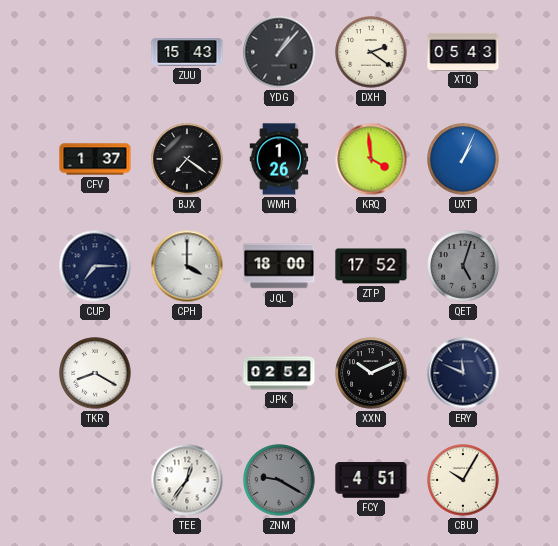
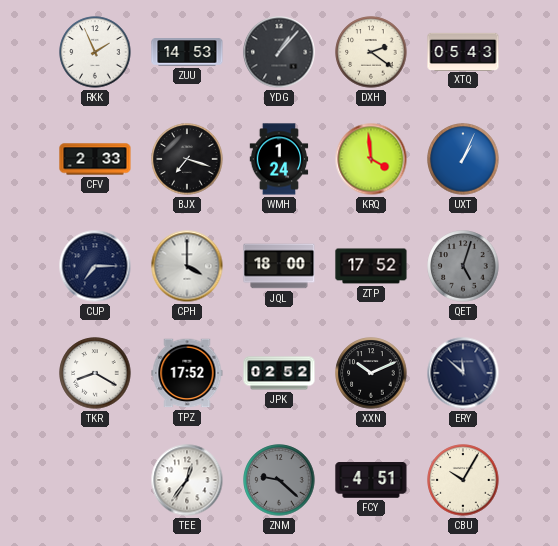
RKK: none -> 1:56
ZUU: 15:43 -> 14:53
CFV: 1:37 -> 2:33
BJX: 7:21 -> 7:18
WMH: 1:26 -> 1:24
TPZ: none -> 17:52
ERY: 11:49 -> 11:52
ZNM: 9:20 -> 9:22
